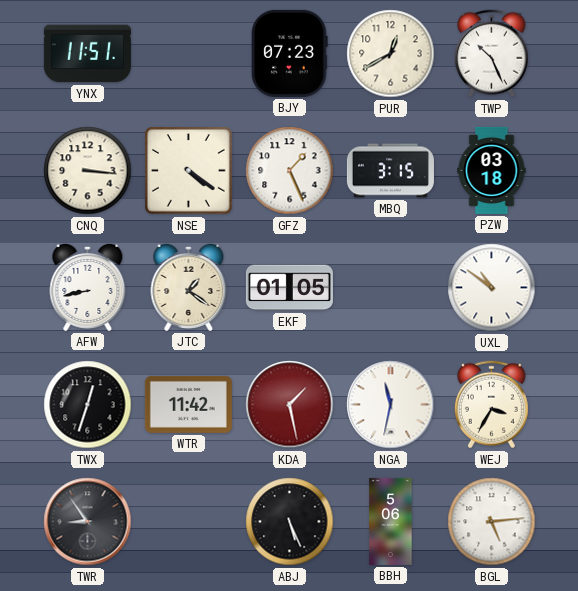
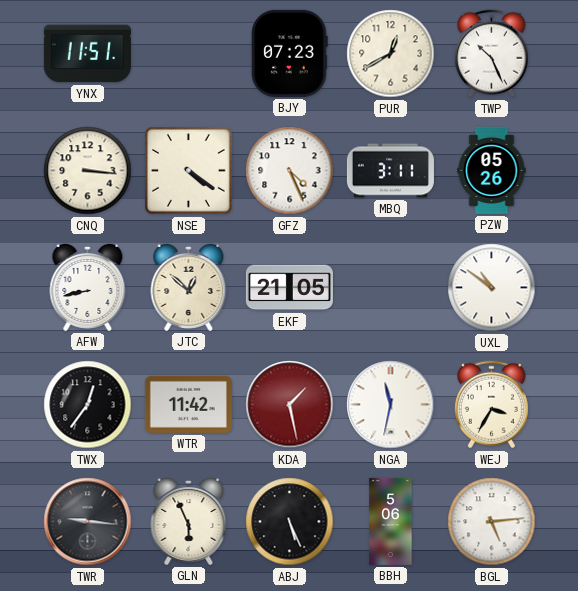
GFZ: 1:26 -> 4:26
MBQ: 3:15 -> 3:11
PZW: 03:18 -> 05:26
JTC: 1:21 -> 12:52
EKF: 01:05 -> 21:05
TWX: 12:33 -> 12:36
TWR: 8:54 -> 9:16
GLN: none -> 5:56
